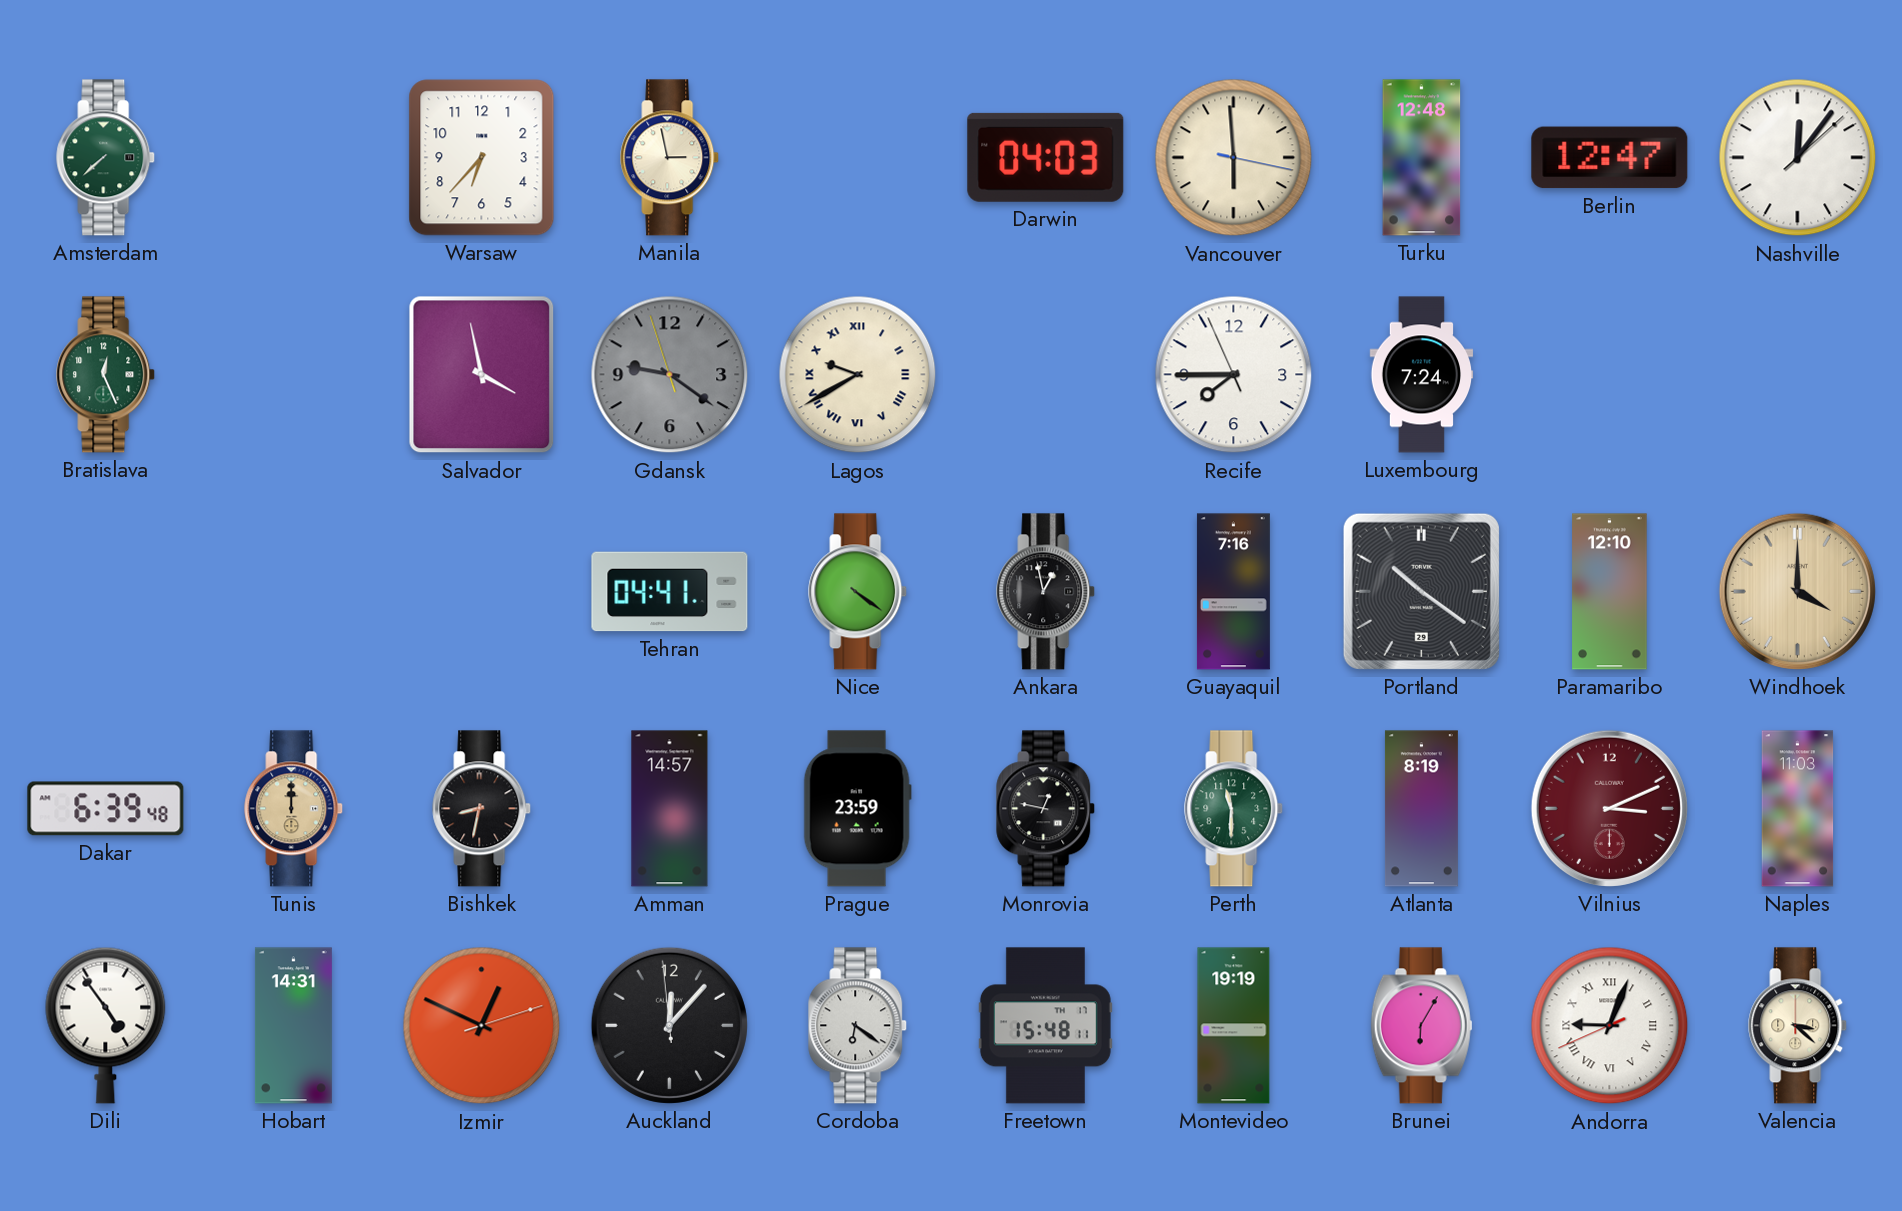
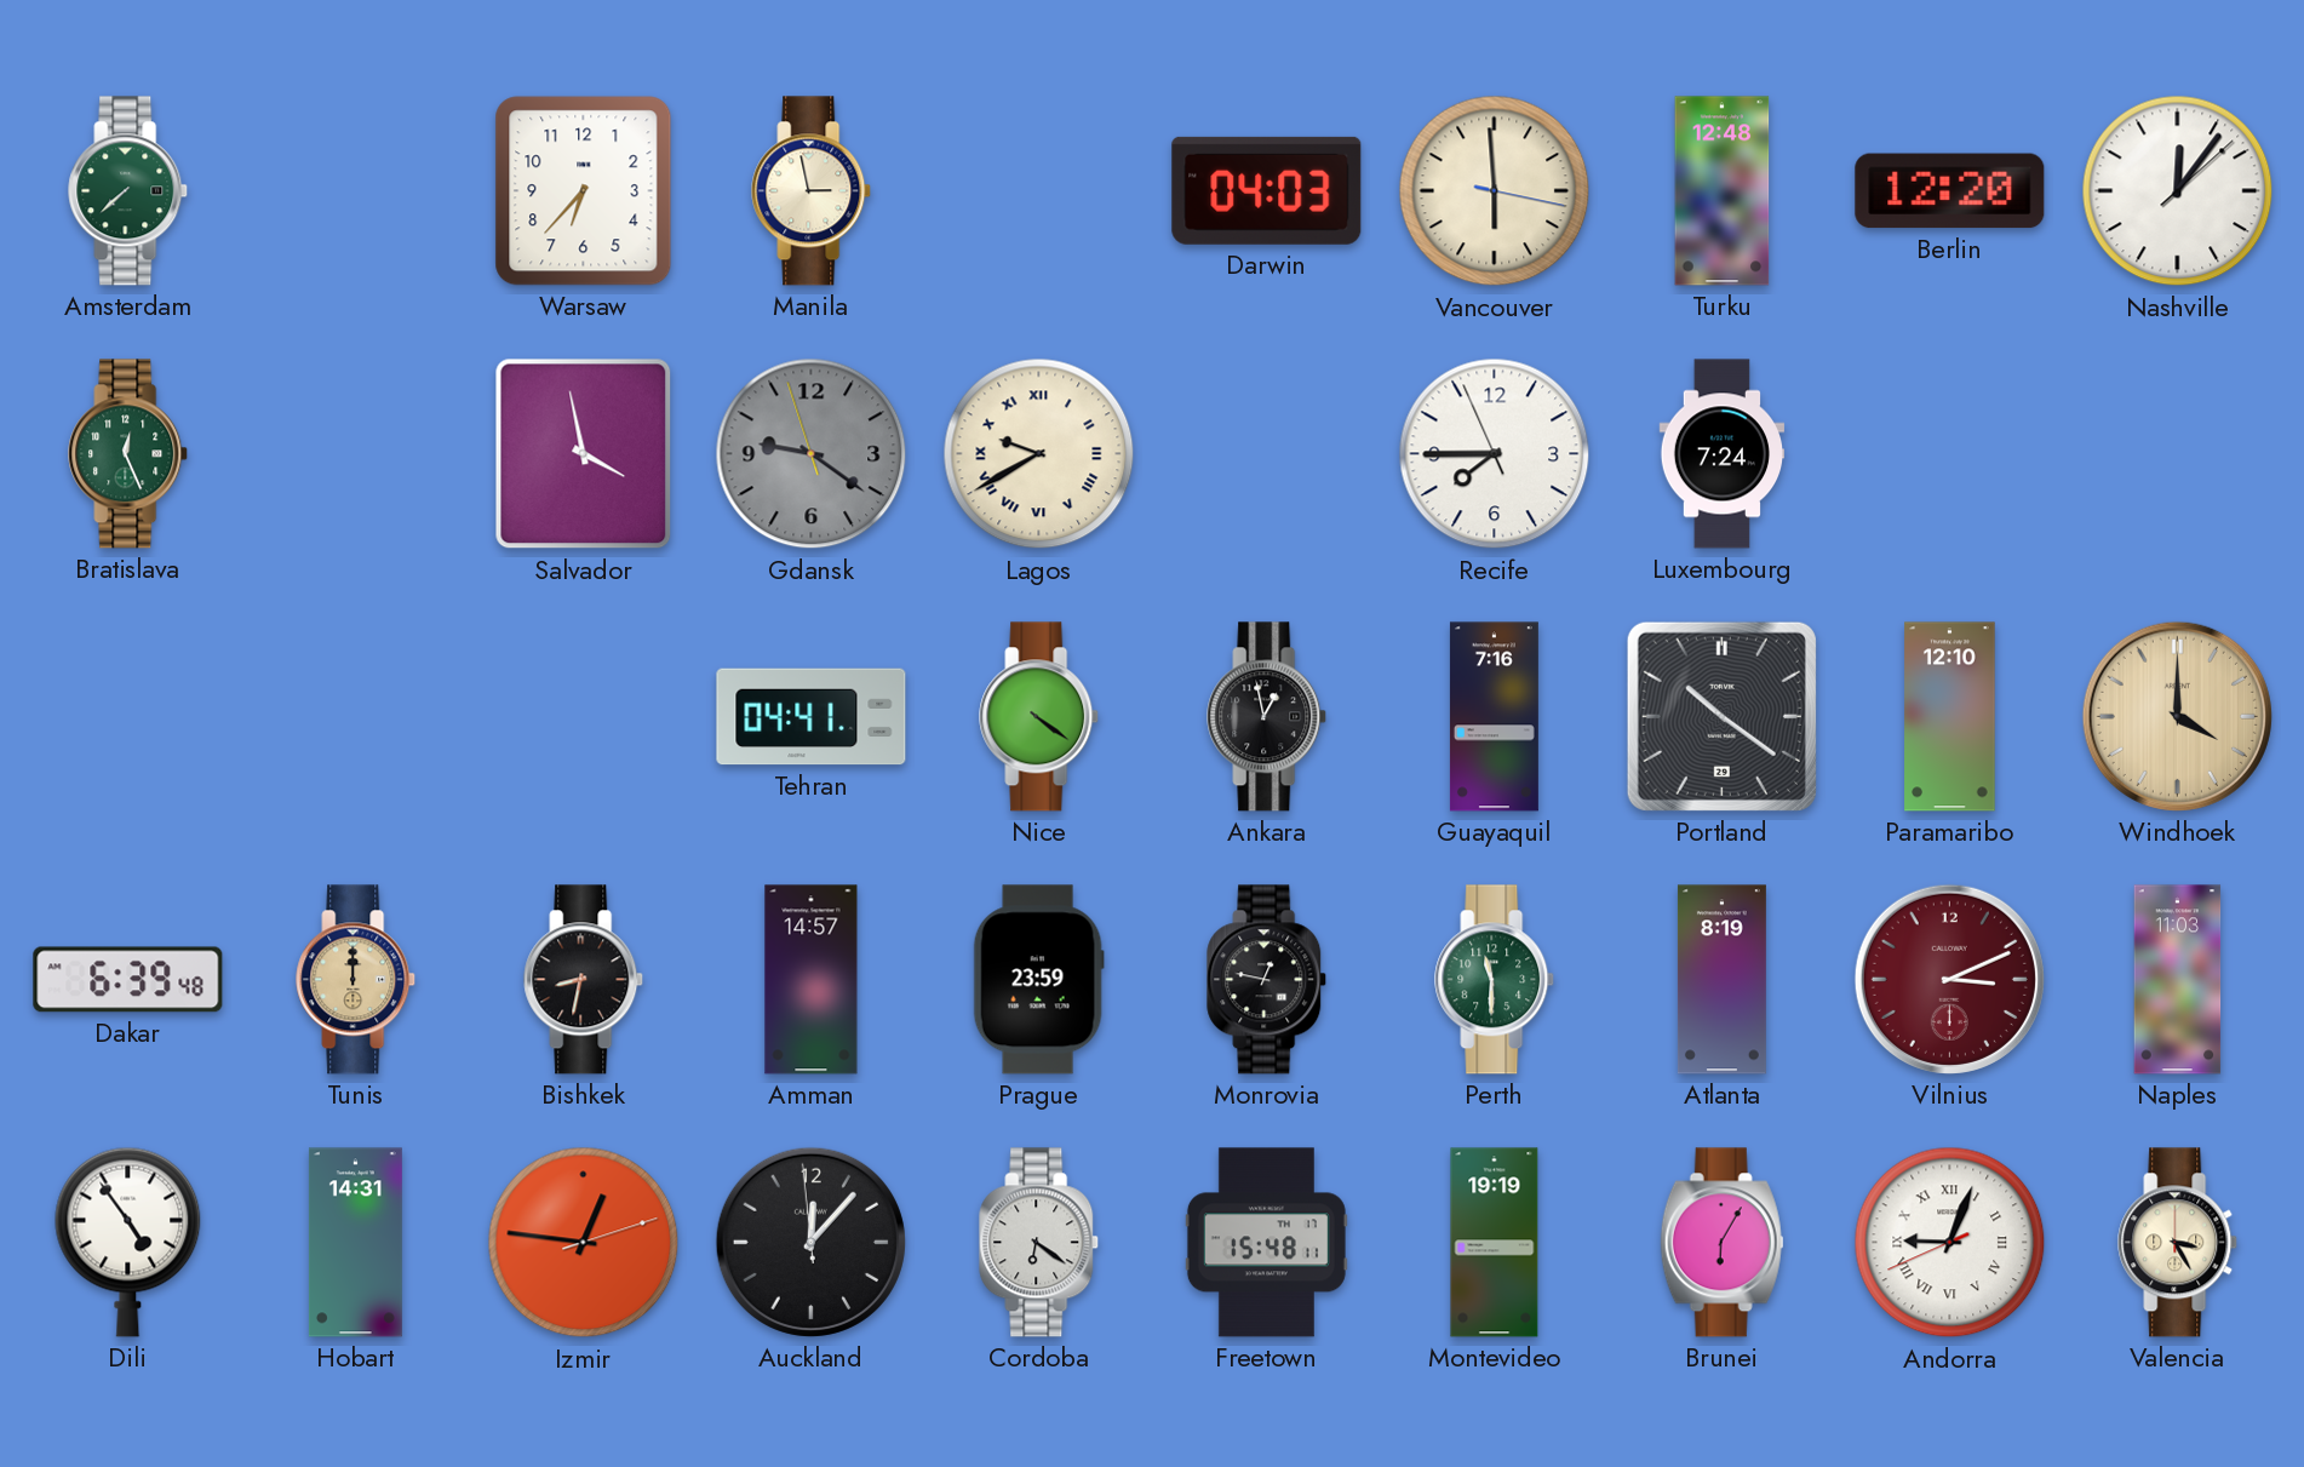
Berlin: 12:47 -> 12:20
Izmir: 12:49 -> 12:46
Valencia: 3:22 -> 3:25
